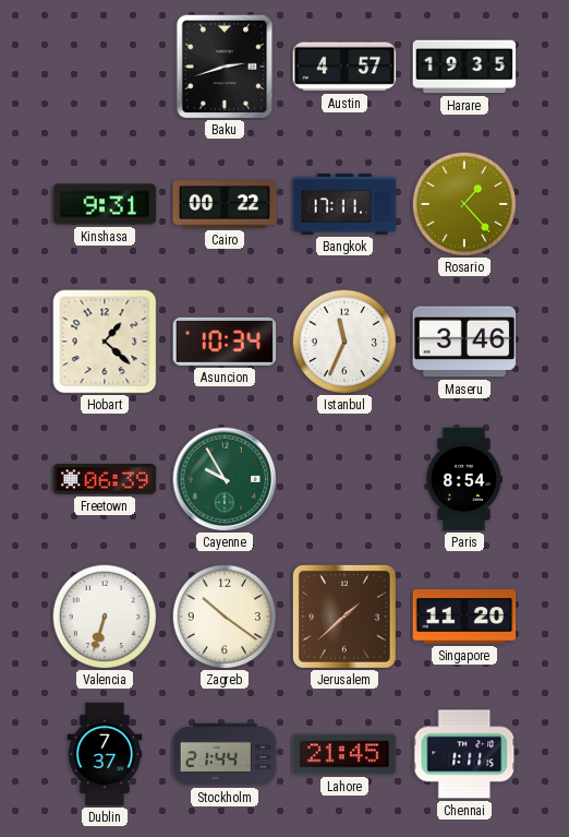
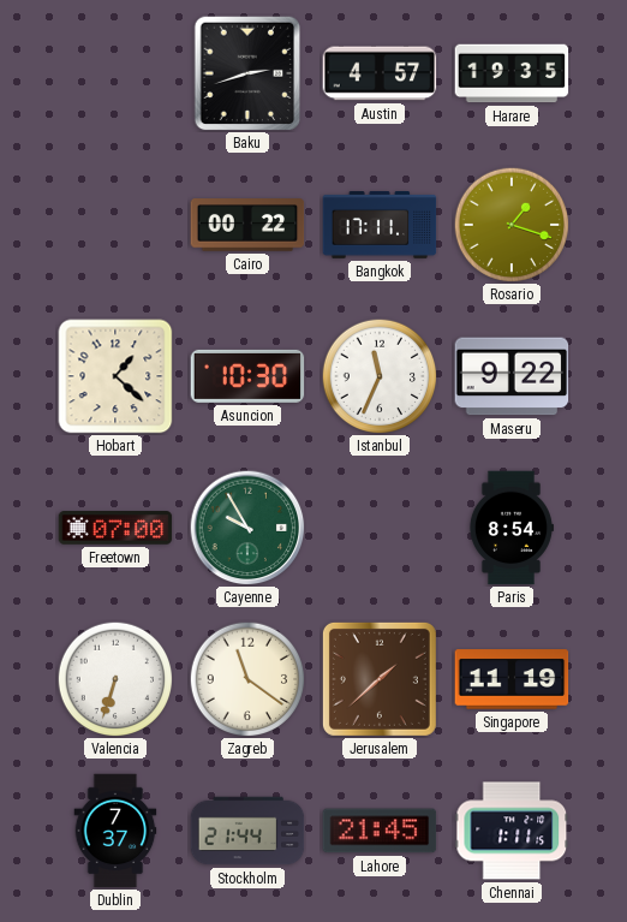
Kinshasa: 9:31 -> none
Rosario: 1:23 -> 1:18
Asuncion: 10:34 -> 10:30
Maseru: 3:46 -> 9:22
Freetown: 06:39 -> 07:00
Zagreb: 10:21 -> 11:21
Singapore: 11:20 -> 11:19
